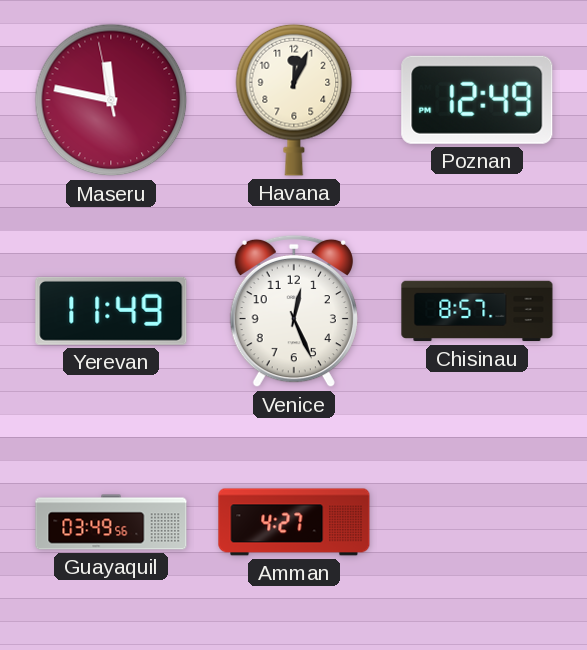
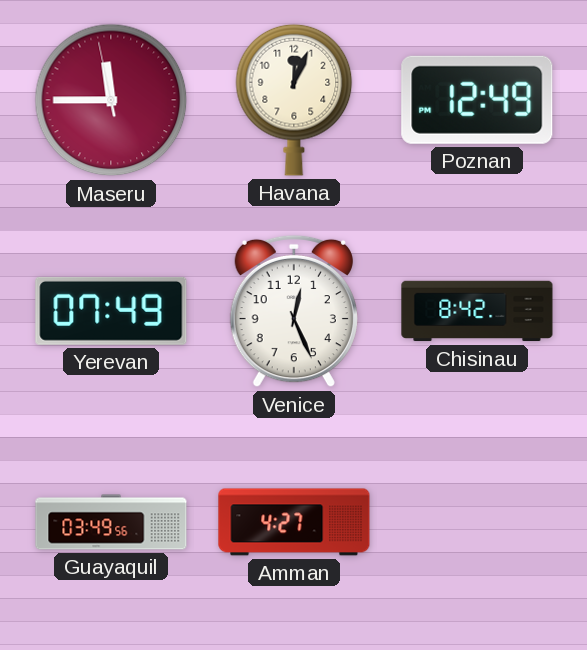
Maseru: 11:46 -> 11:44
Yerevan: 11:49 -> 07:49
Chisinau: 8:57 -> 8:42
